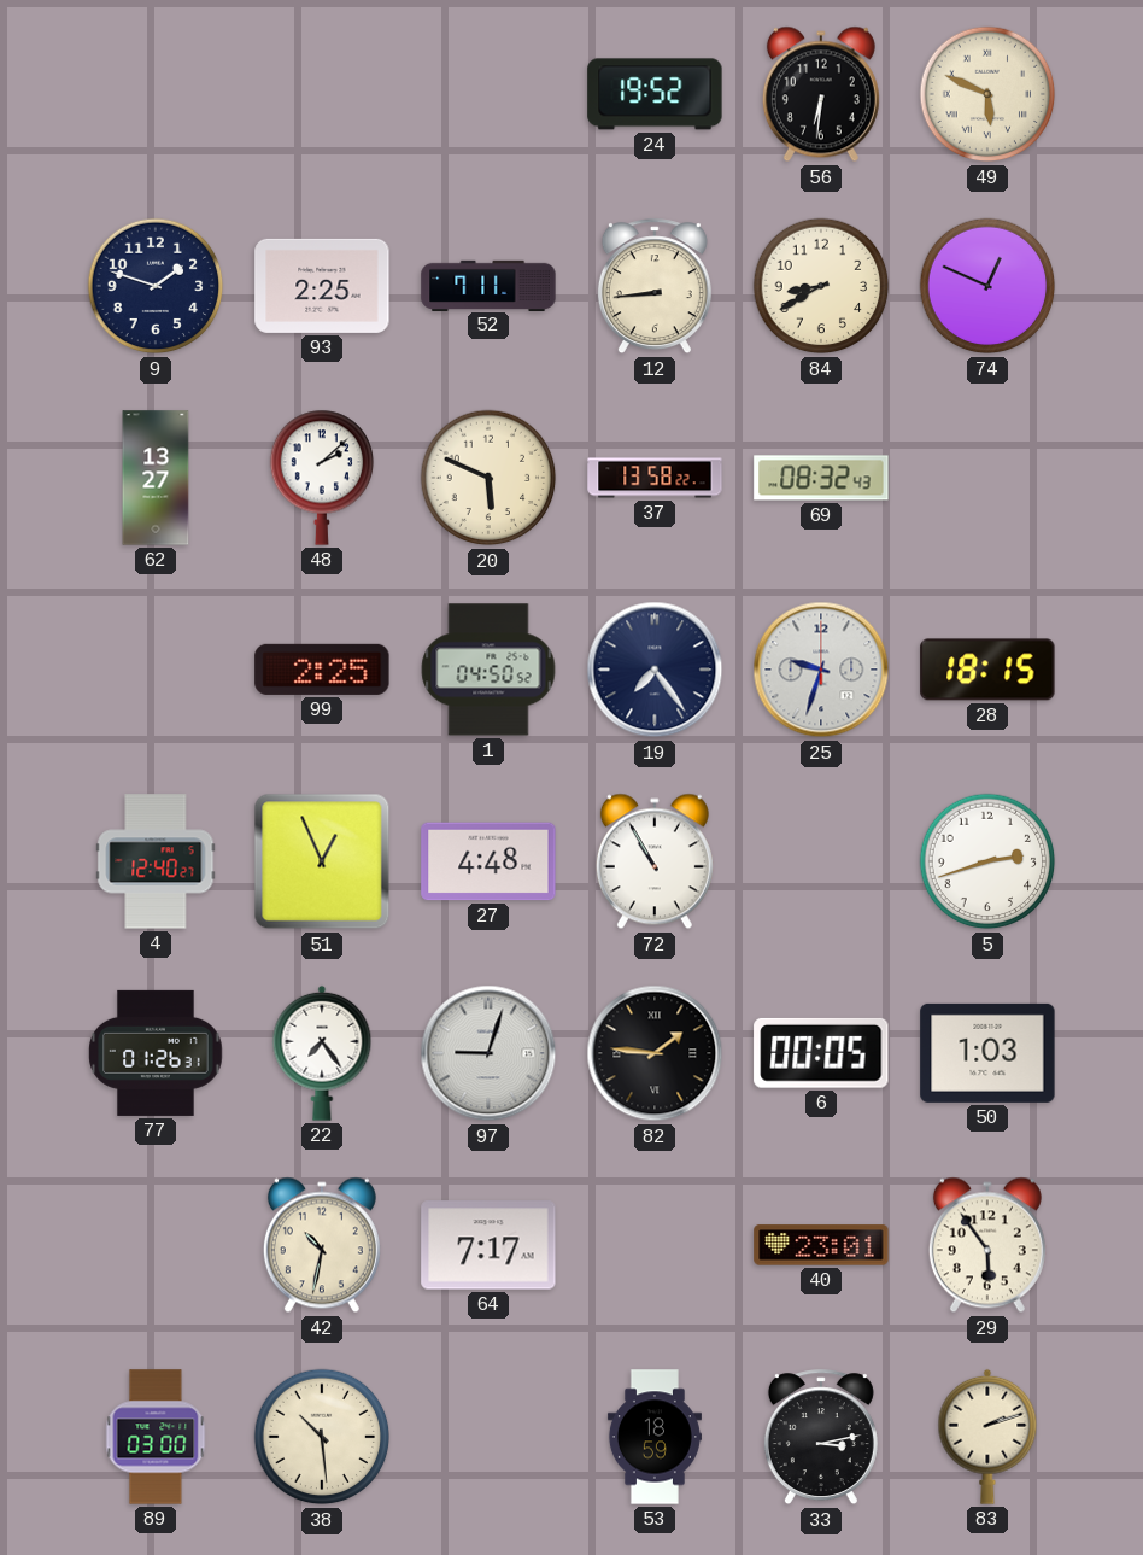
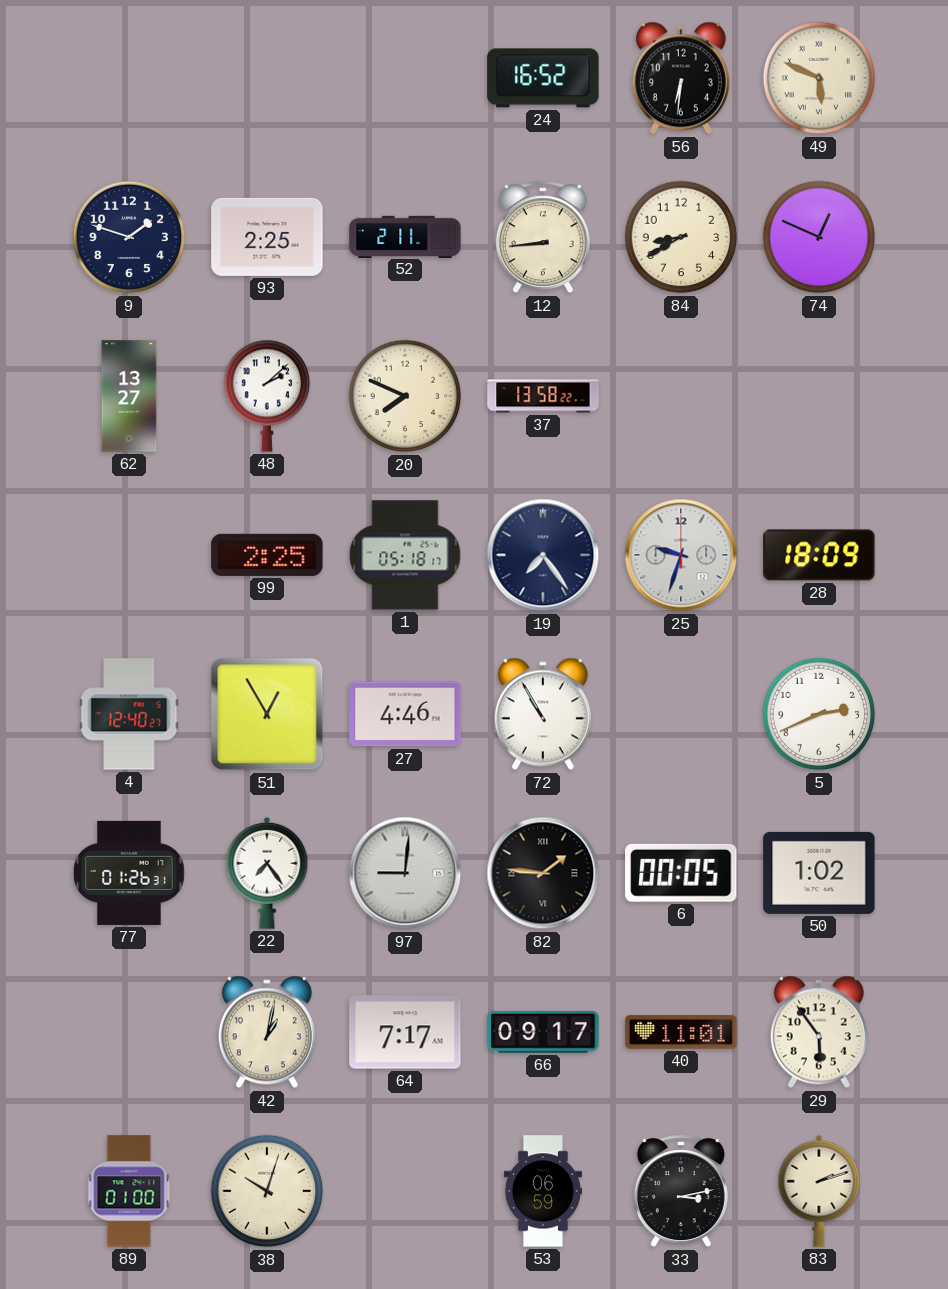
24: 19:52 -> 16:52
52: 7:11 -> 2:11
20: 5:49 -> 7:49
69: 08:32 -> none
1: 04:50 -> 05:18
28: 18:15 -> 18:09
51: 12:56 -> 12:55
27: 4:48 -> 4:46
5: 2:42 -> 2:41
97: 9:03 -> 9:01
50: 1:03 -> 1:02
42: 10:32 -> 1:02
66: none -> 09:17
40: 23:01 -> 11:01
89: 03:00 -> 01:00
38: 10:29 -> 10:03
53: 18:59 -> 06:59
